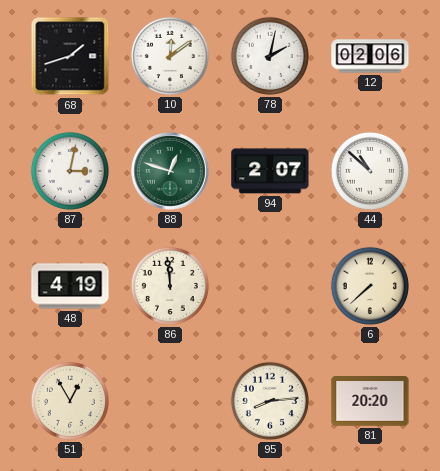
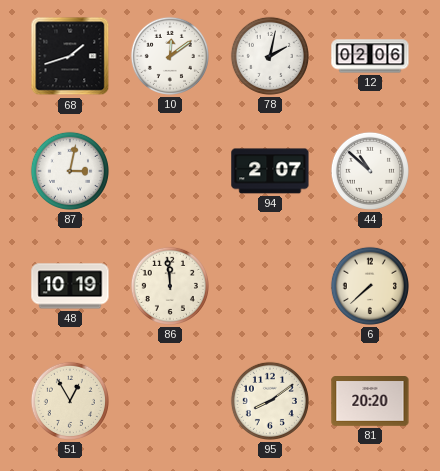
88: 12:48 -> none
48: 4:19 -> 10:19
95: 8:14 -> 8:09
